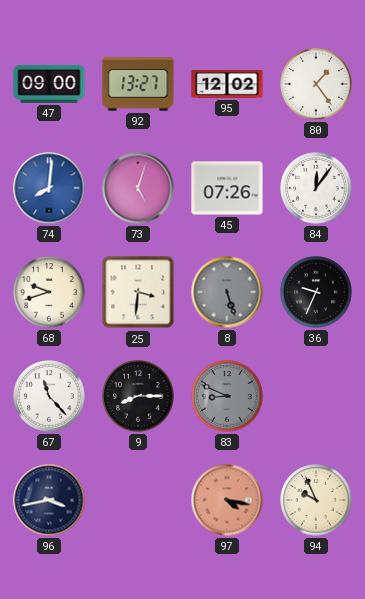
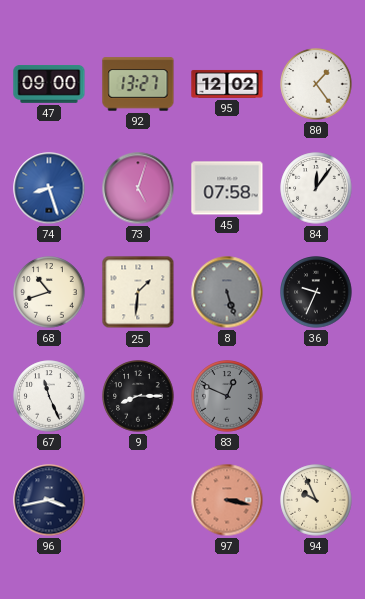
74: 8:01 -> 8:27
45: 07:26 -> 07:58
68: 9:42 -> 10:42
25: 3:31 -> 1:31
67: 11:23 -> 11:26
83: 8:49 -> 12:49
97: 4:17 -> 3:17
